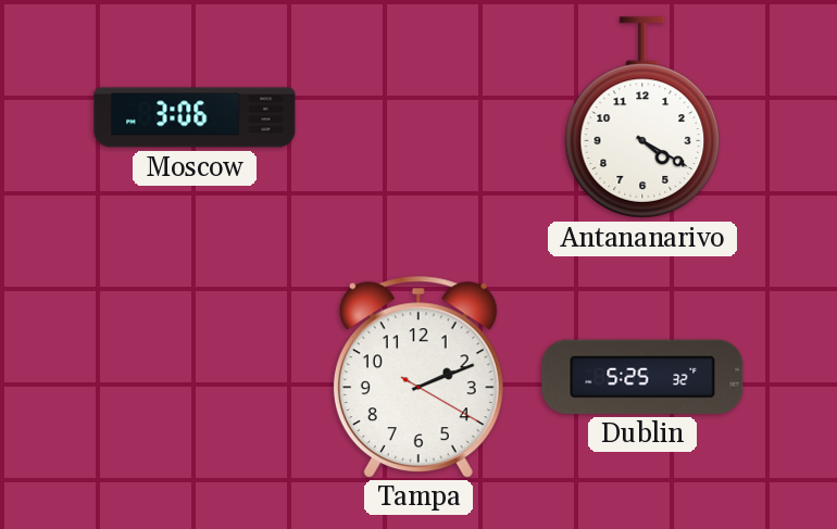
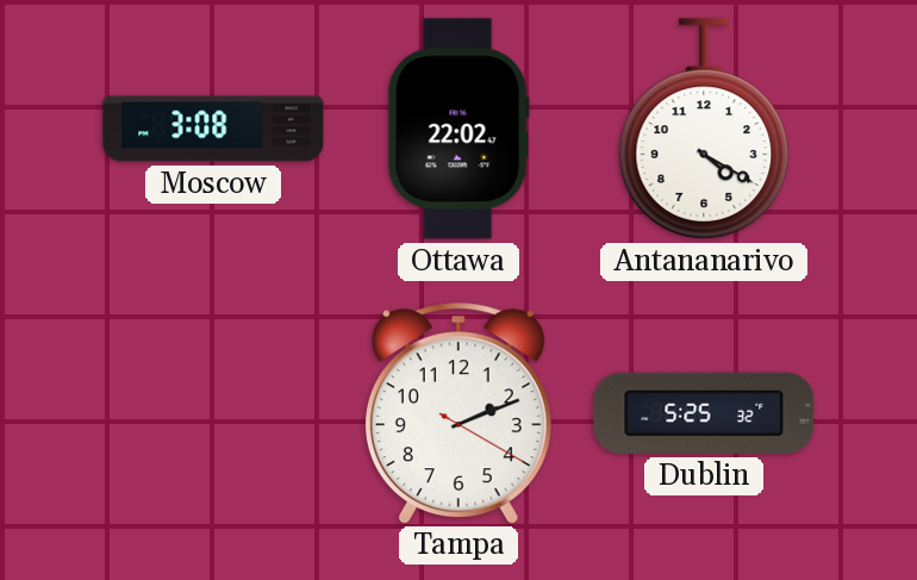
Moscow: 3:06 -> 3:08
Ottawa: none -> 22:02
